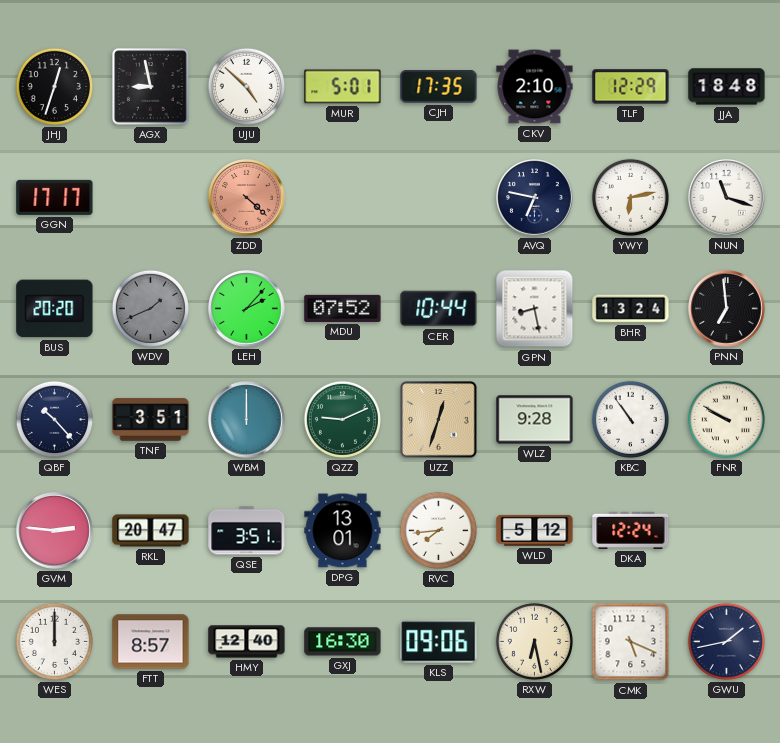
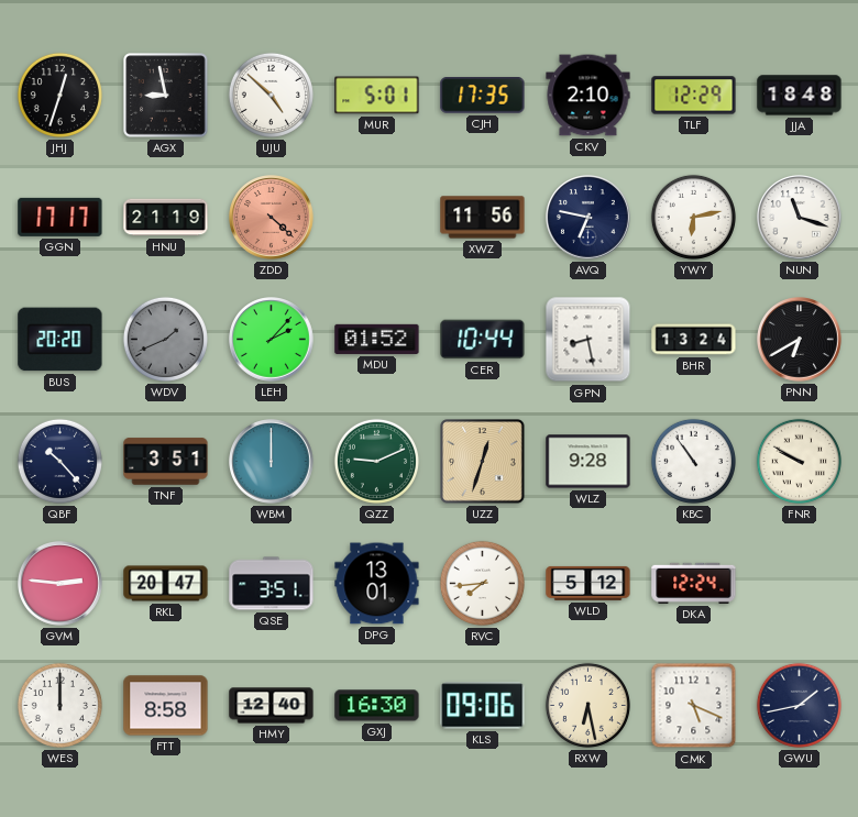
HNU: none -> 21:19
XWZ: none -> 11:56
MDU: 07:52 -> 01:52
PNN: 6:59 -> 6:40
FTT: 8:57 -> 8:58
